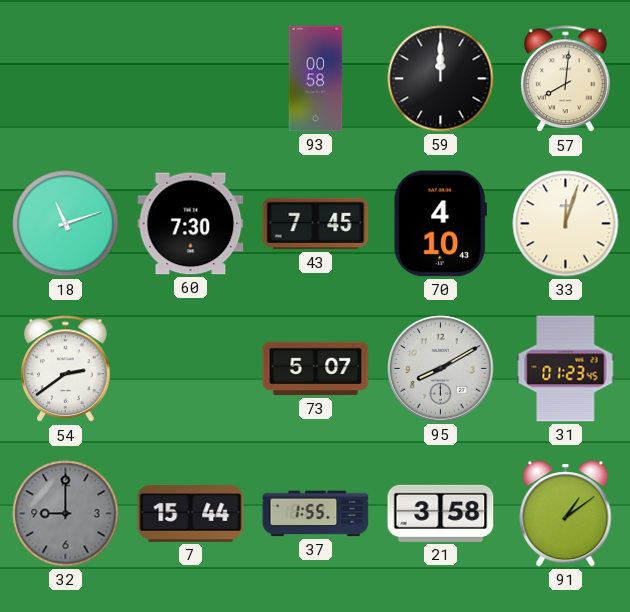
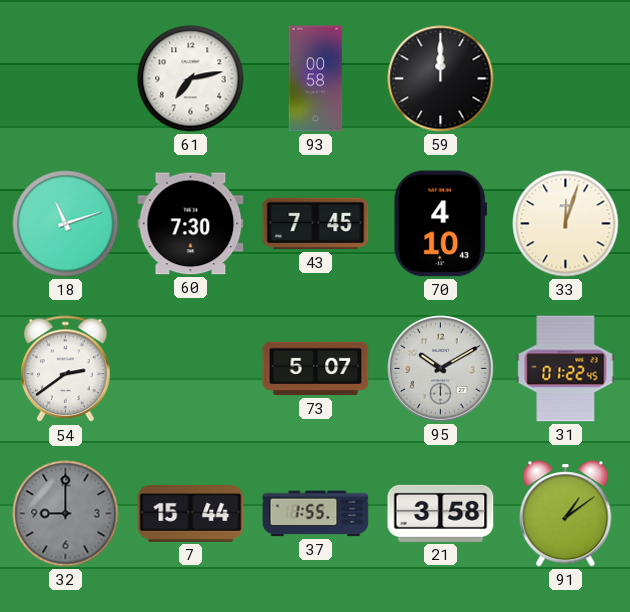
61: none -> 7:13
57: 8:01 -> none
95: 8:10 -> 10:10
31: 01:23 -> 01:22
